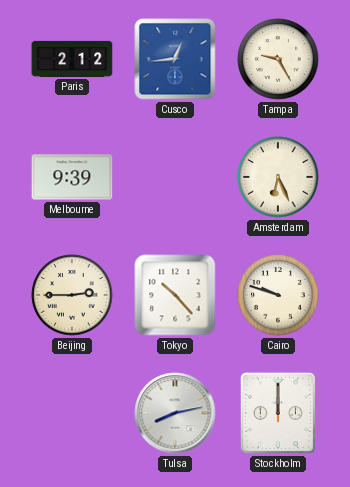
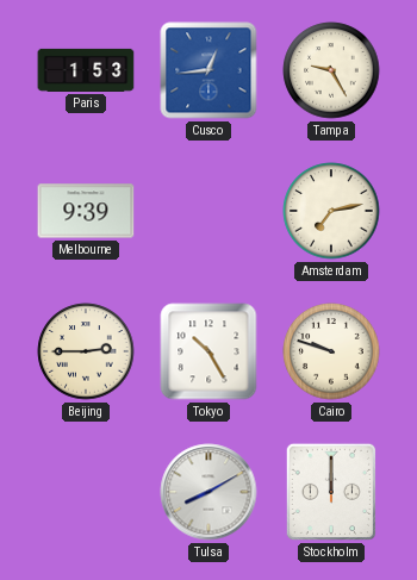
Paris: 2:12 -> 1:53
Amsterdam: 6:26 -> 7:13
Tokyo: 10:23 -> 10:25
Tulsa: 8:13 -> 8:10
